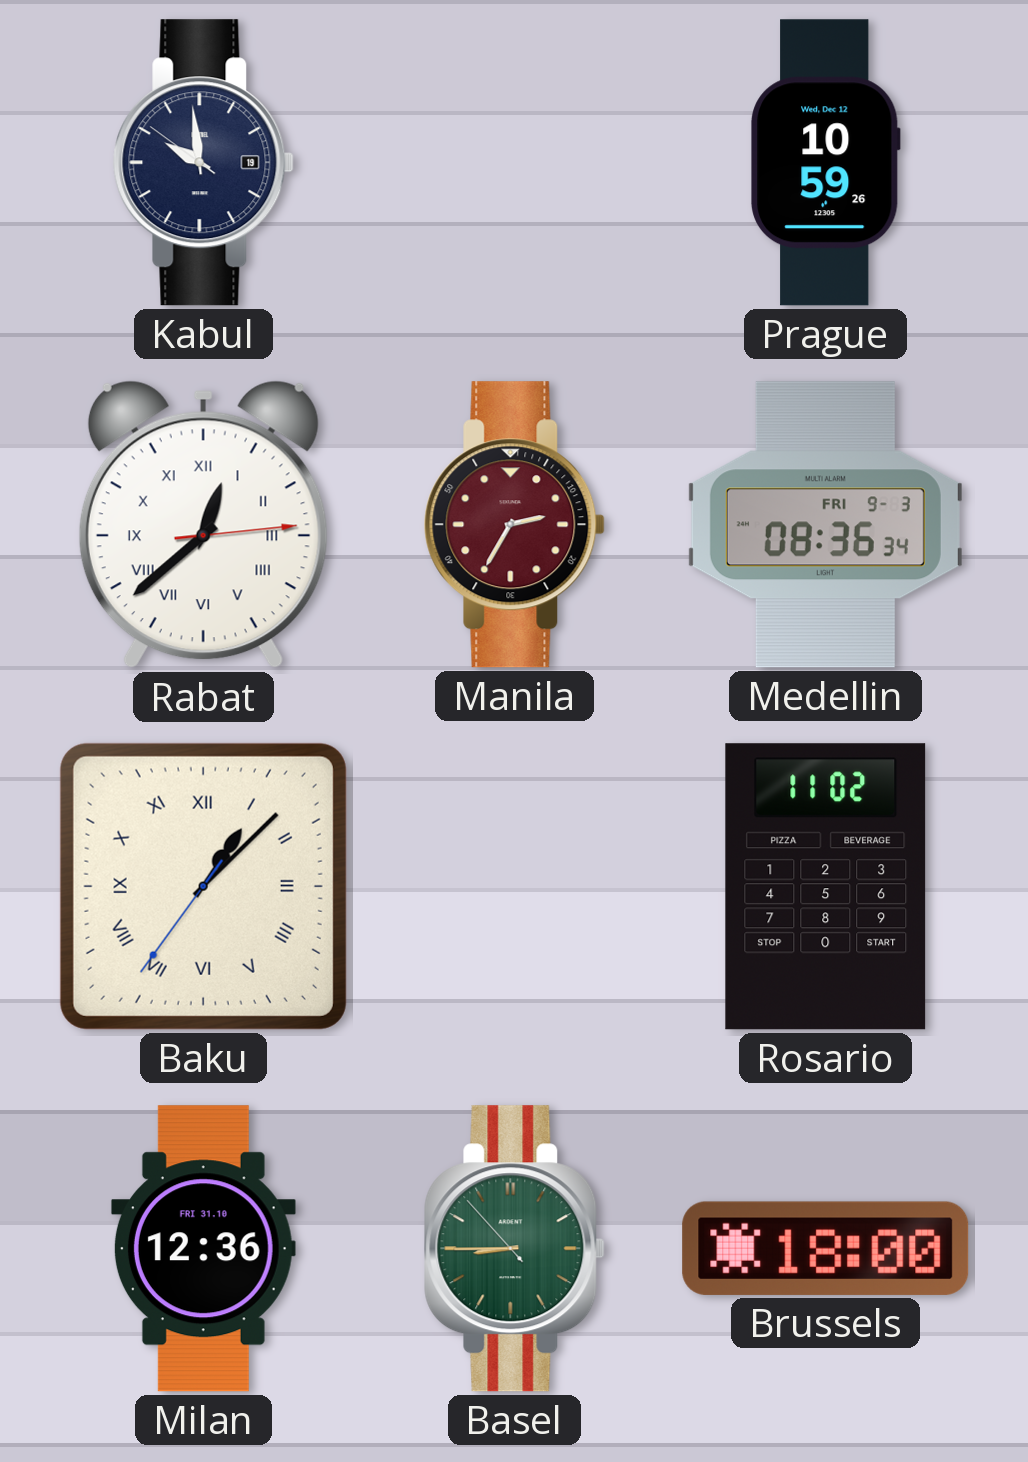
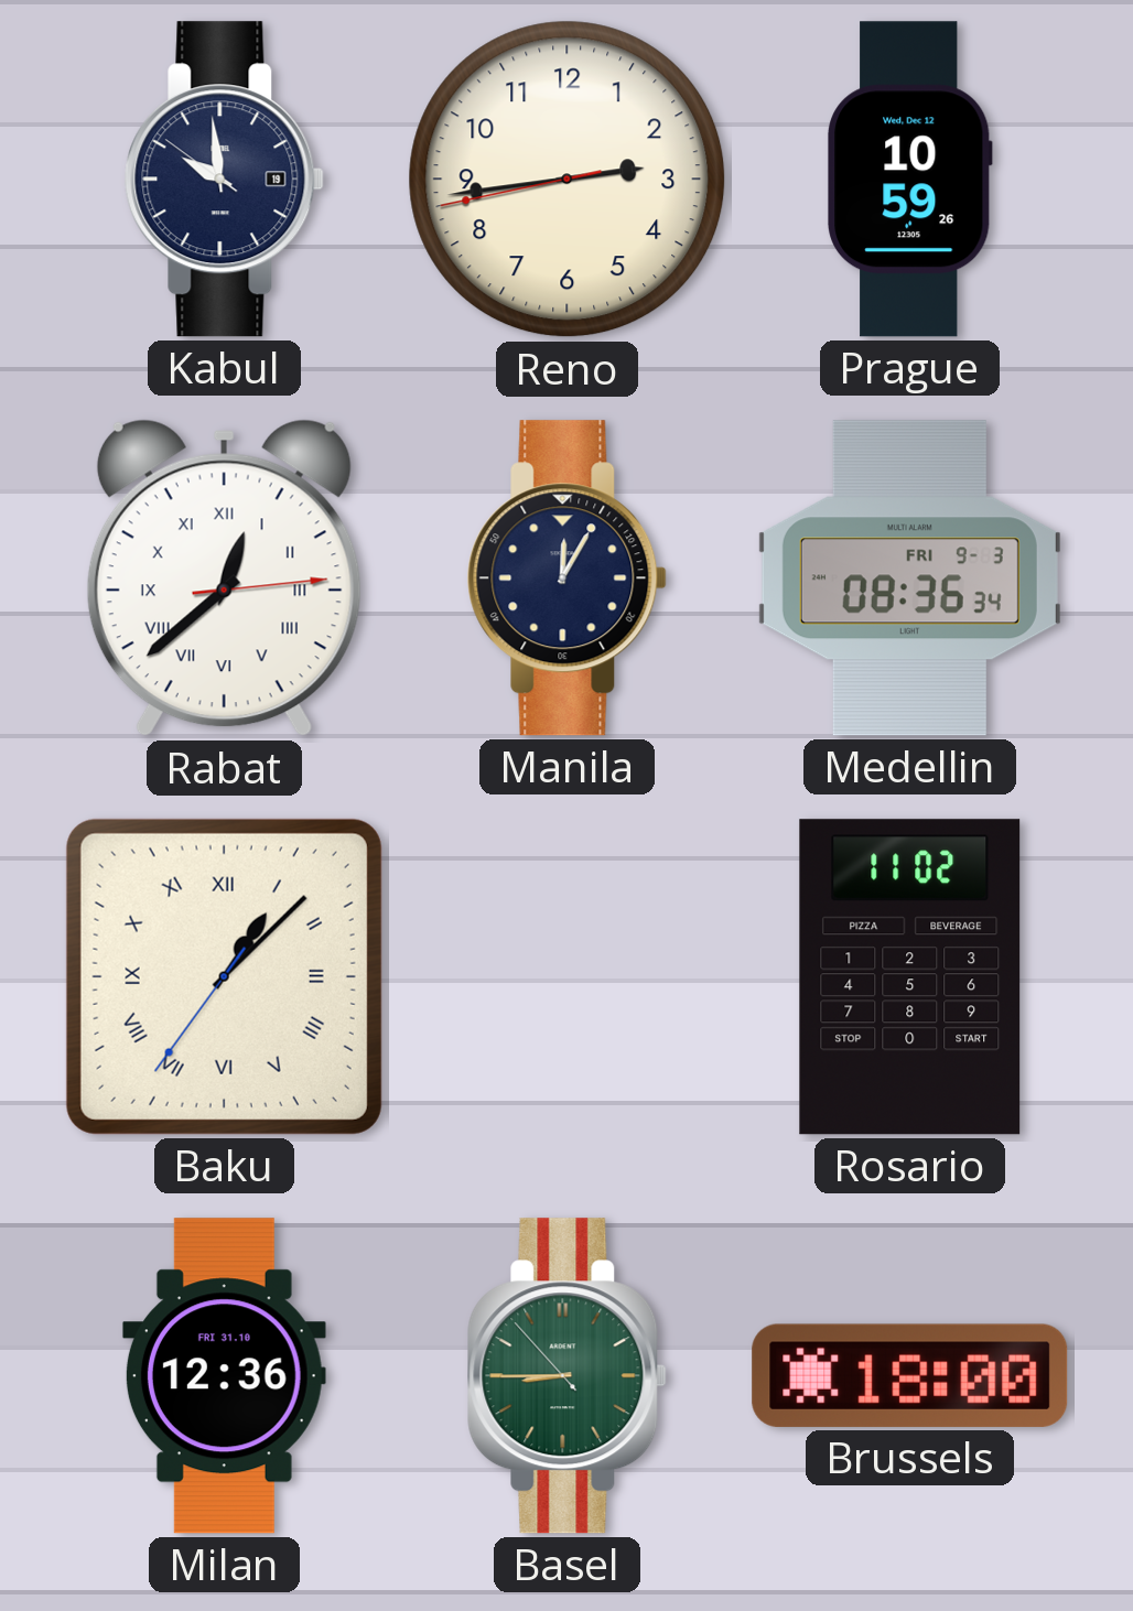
Reno: none -> 2:43
Manila: 2:35 -> 12:05
Manila dial: burgundy -> navy
